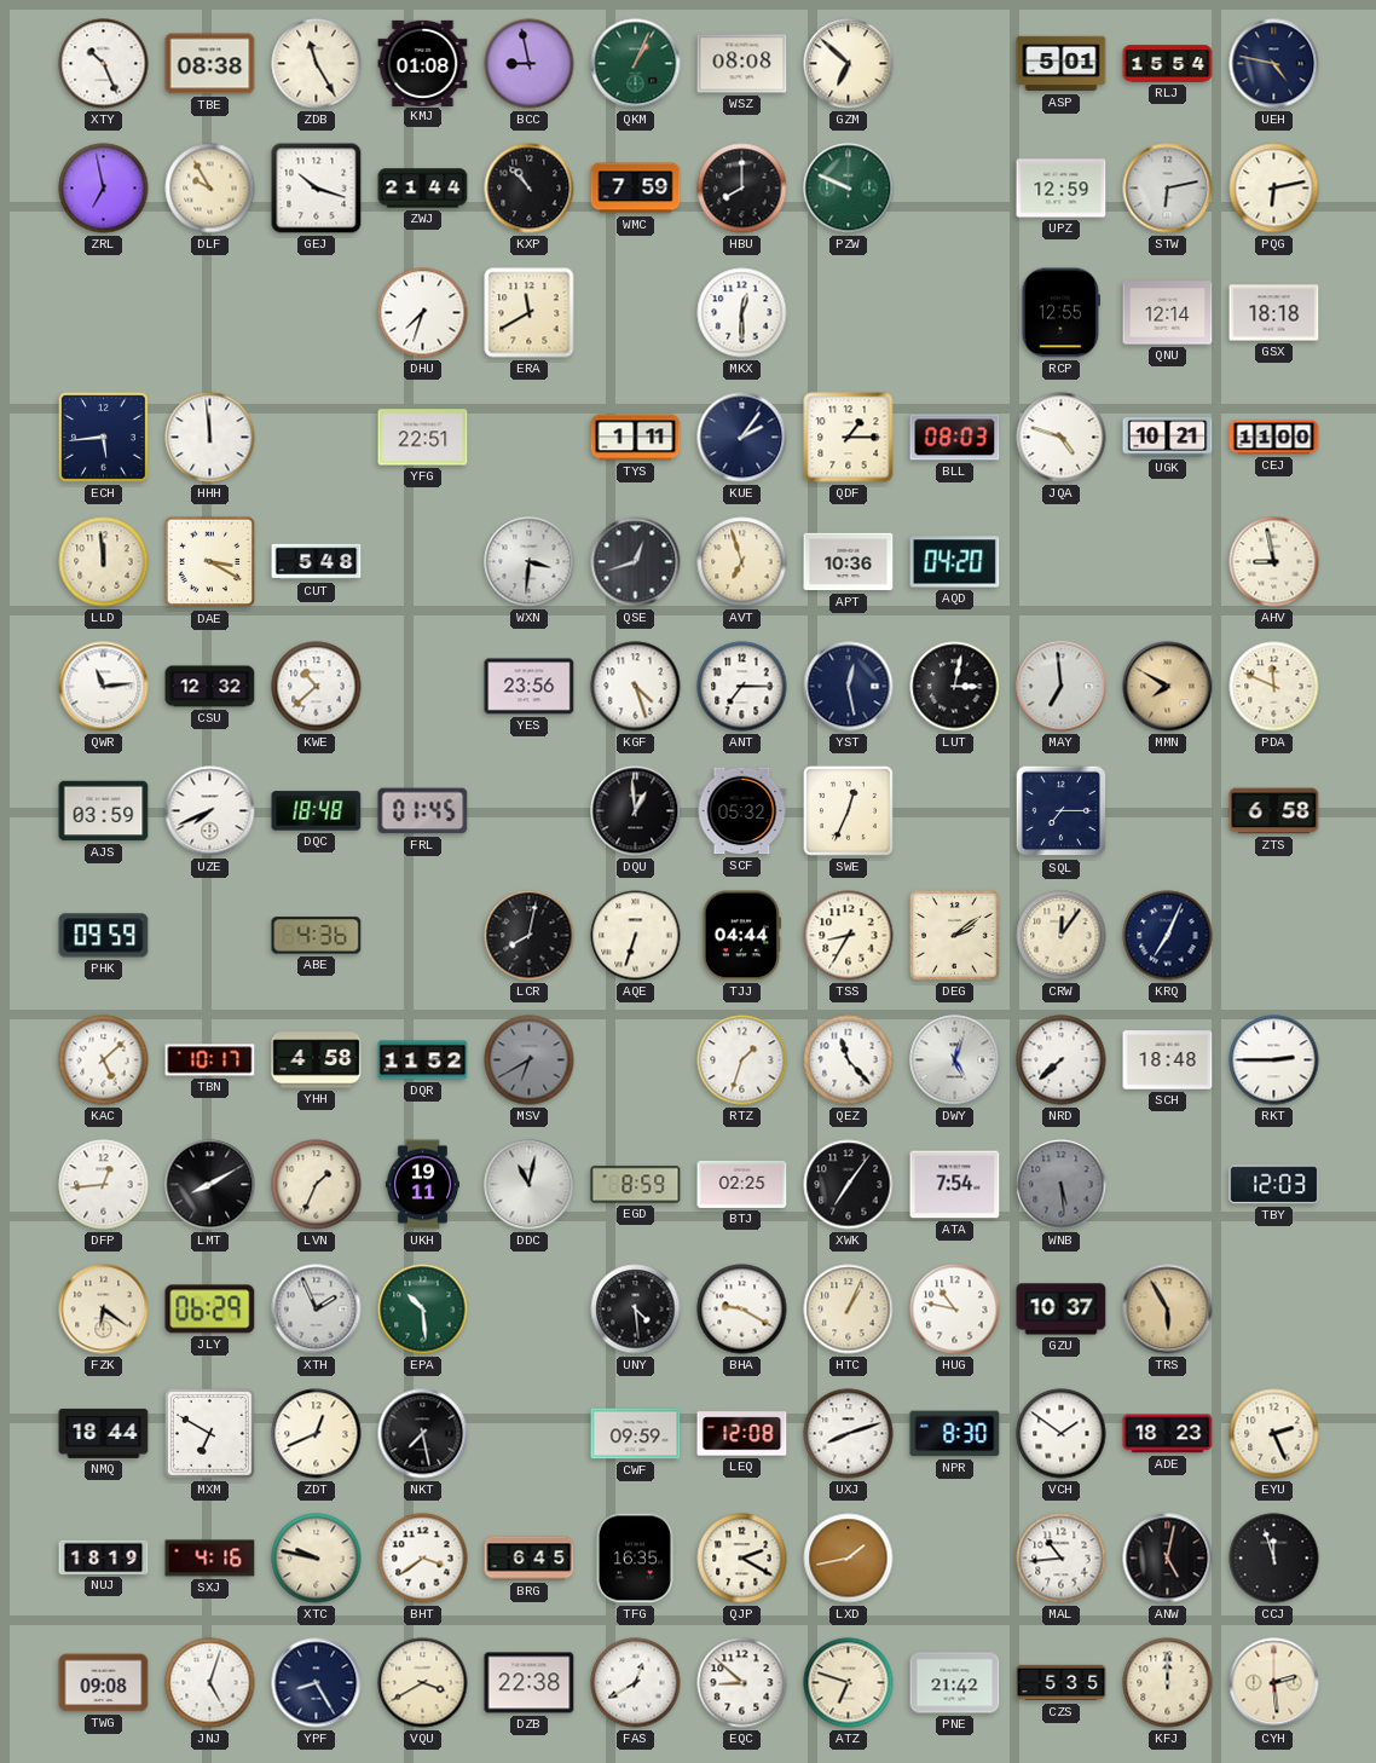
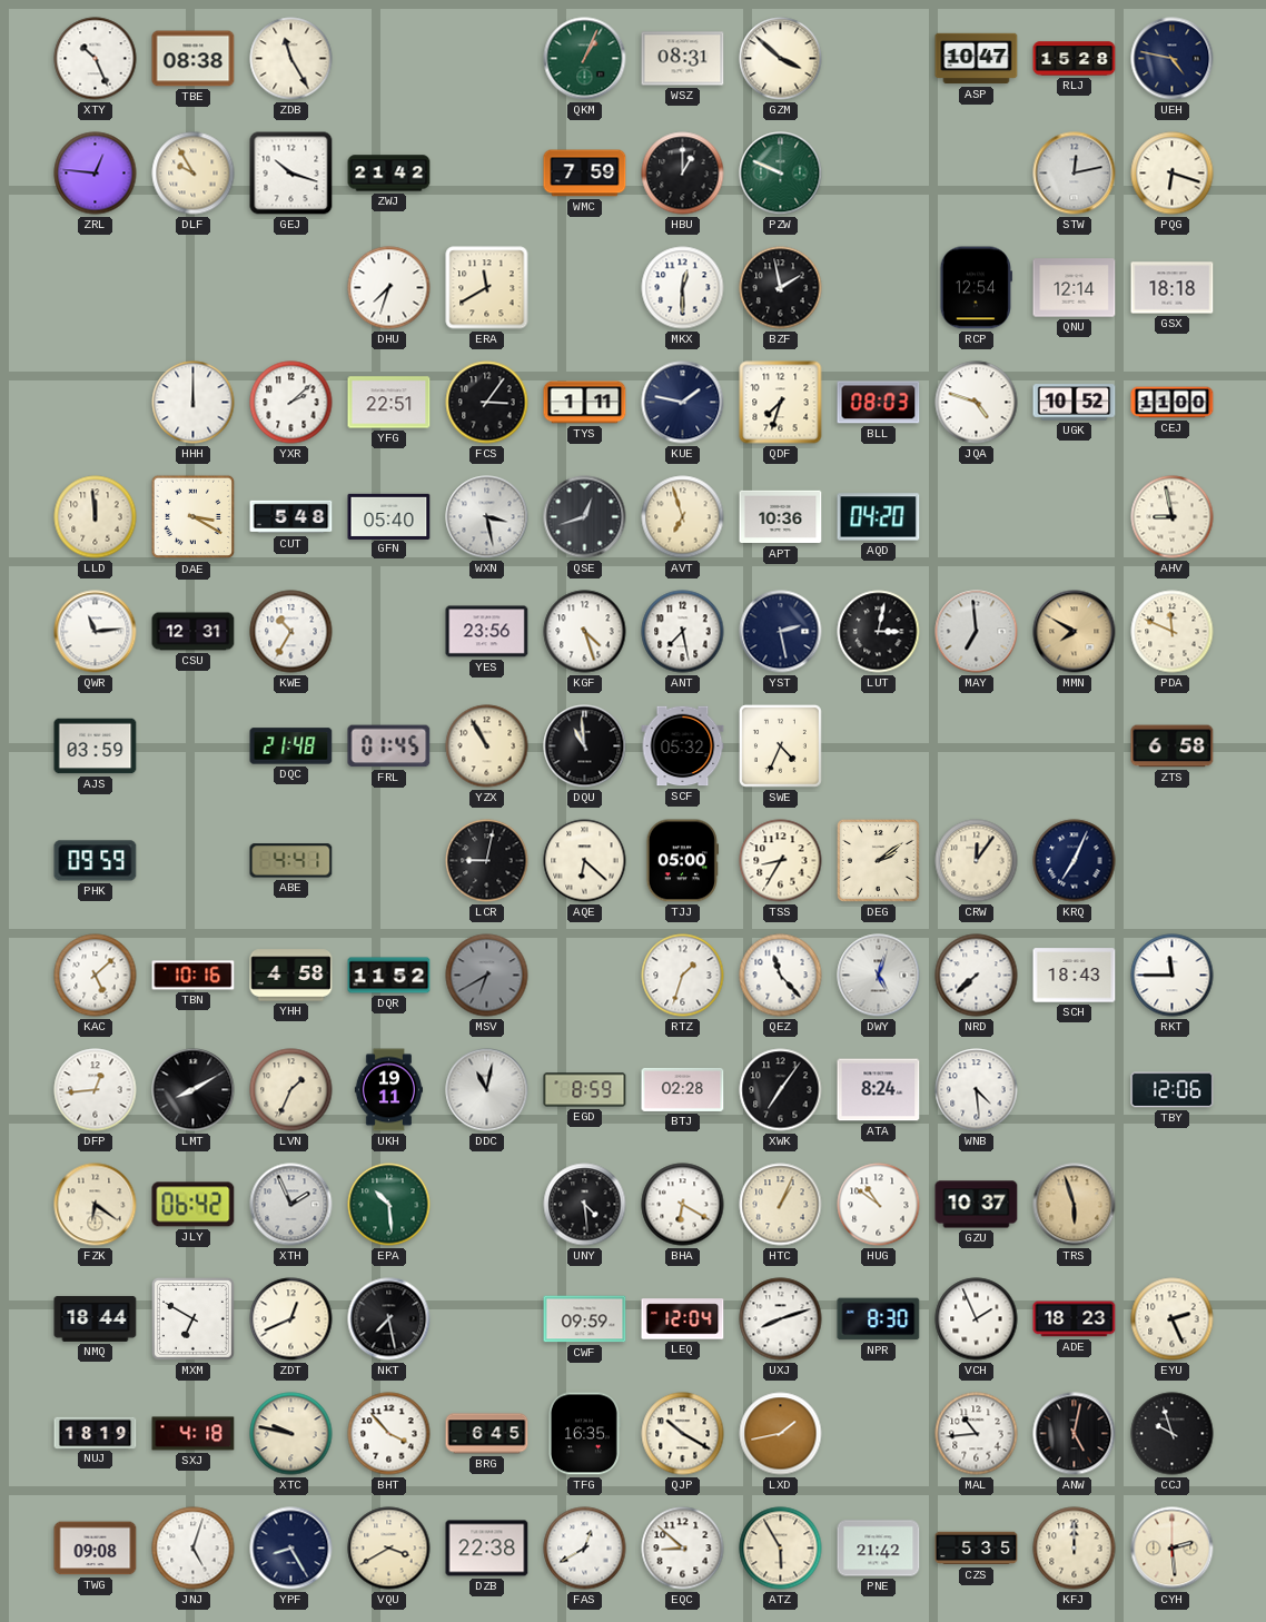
KMJ: 01:08 -> none
BCC: 8:58 -> none
WSZ: 08:08 -> 08:31
GZM: 6:52 -> 3:52
ASP: 5:01 -> 10:47
RLJ: 15:54 -> 15:28
ZRL: 6:58 -> 12:46
ZWJ: 21:44 -> 21:42
KXP: 10:53 -> none
HBU: 8:00 -> 1:00
UPZ: 12:59 -> none
STW: 6:13 -> 12:13
PQG: 6:13 -> 6:18
BZF: none -> 1:58
RCP: 12:55 -> 12:54
ECH: 5:44 -> none
HHH: 11:59 -> 12:00
YXR: none -> 2:08
FCS: none -> 3:06
KUE: 2:06 -> 1:47
QDF: 1:15 -> 7:33
UGK: 10:21 -> 10:52
GFN: none -> 05:40
WXN: 3:31 -> 3:28
CSU: 12:32 -> 12:31
KWE: 10:38 -> 10:35
ANT: 7:15 -> 7:28
YST: 12:28 -> 2:28
UZE: 7:41 -> none
DQC: 18:48 -> 21:48
YZX: none -> 10:55
DQU: 12:59 -> 10:59
SWE: 12:34 -> 4:34
SQL: 7:15 -> none
ABE: 4:36 -> 4:41
LCR: 8:02 -> 9:02
AQE: 6:33 -> 6:22
TJJ: 04:44 -> 05:00
TBN: 10:17 -> 10:16
SCH: 18:48 -> 18:43
RKT: 2:45 -> 11:45
BTJ: 02:25 -> 02:28
ATA: 7:54 -> 8:24
WNB: 5:29 -> 4:29
WNB dial: grey -> white
TBY: 12:03 -> 12:06
JLY: 06:29 -> 06:42
BHA: 9:20 -> 6:20
HUG: 10:47 -> 10:51
TRS: 5:55 -> 5:57
LEQ: 12:08 -> 12:04
VCH: 1:51 -> 1:56
SXJ: 4:16 -> 4:18
BHT: 3:39 -> 3:53
QJP: 2:20 -> 10:20
CCJ: 11:57 -> 9:57
ATZ: 6:48 -> 5:55
